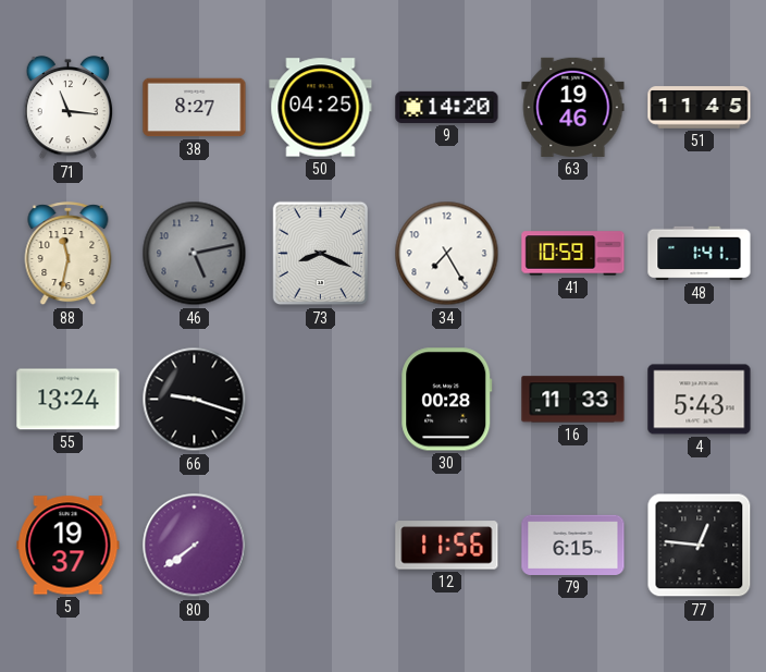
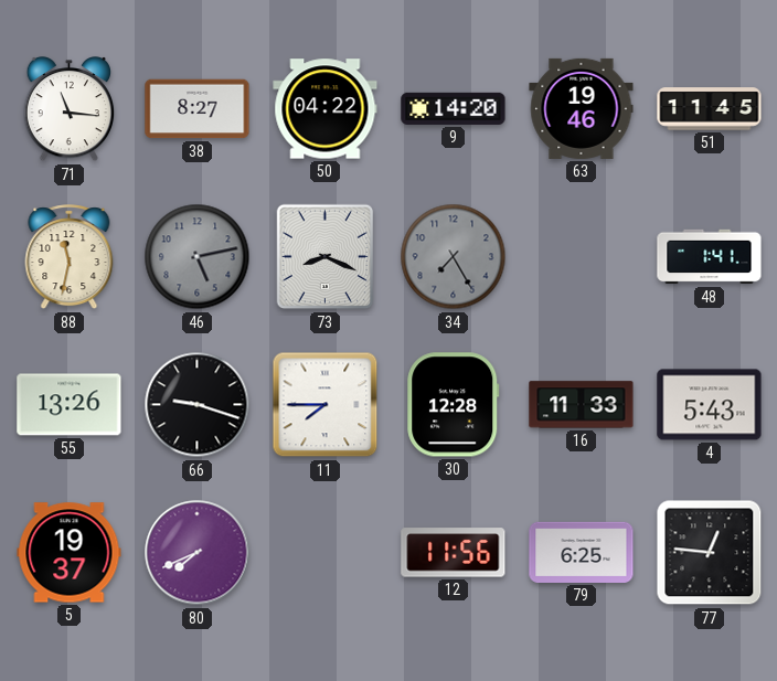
50: 04:25 -> 04:22
34 dial: white -> grey
41: 10:59 -> none
55: 13:24 -> 13:26
11: none -> 7:45
30: 00:28 -> 12:28
80: 7:39 -> 7:41
79: 6:15 -> 6:25
